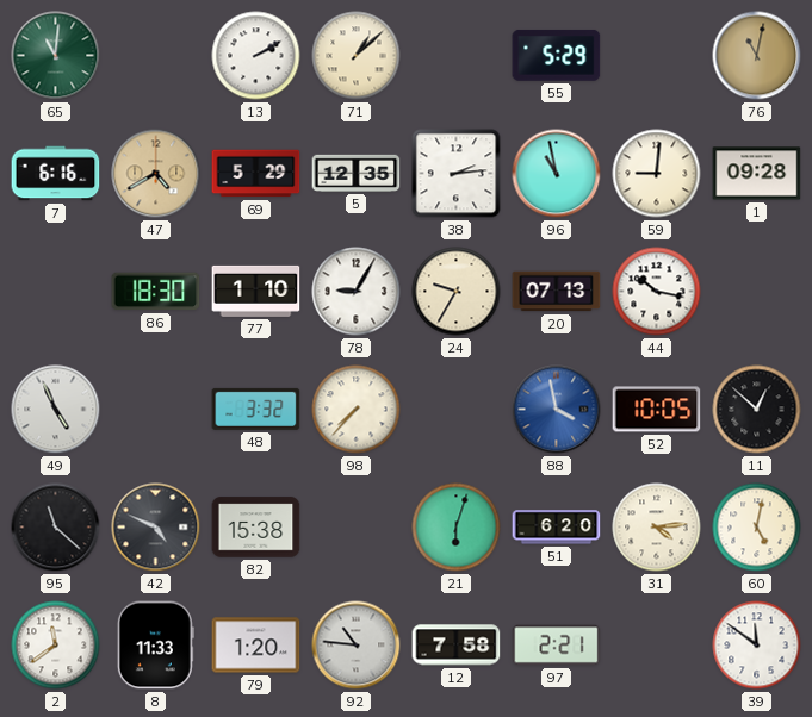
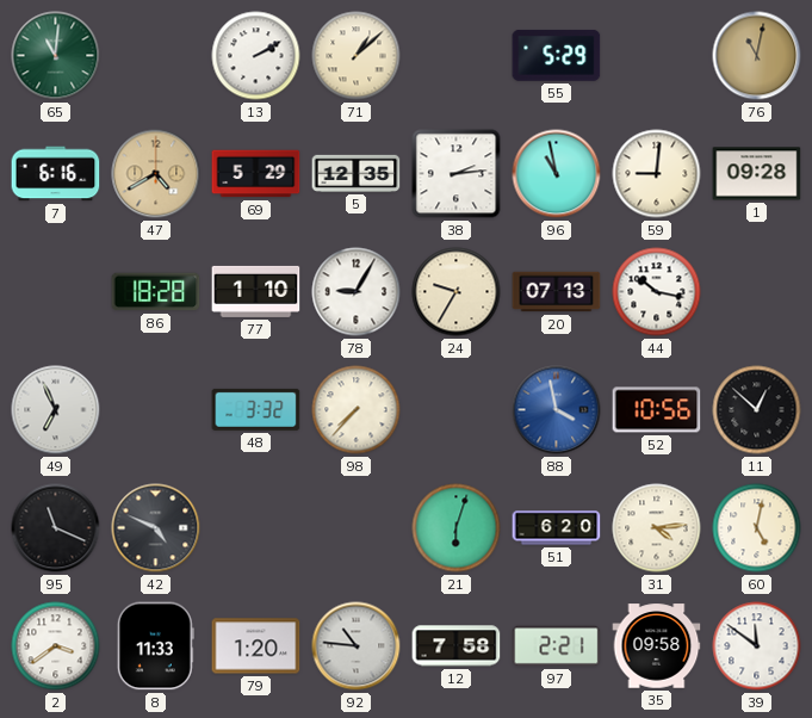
86: 18:30 -> 18:28
49: 4:56 -> 6:56
52: 10:05 -> 10:56
95: 11:22 -> 11:19
82: 15:38 -> none
2: 11:39 -> 3:39
35: none -> 09:58
